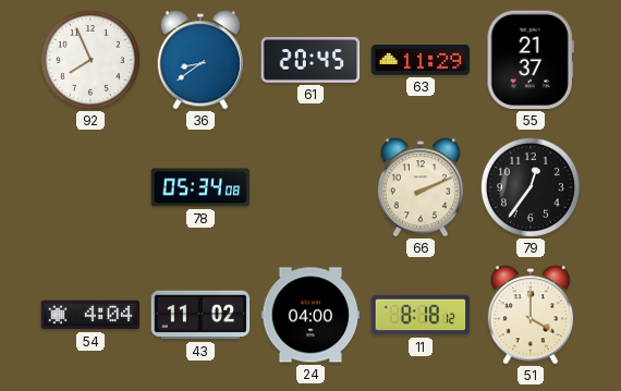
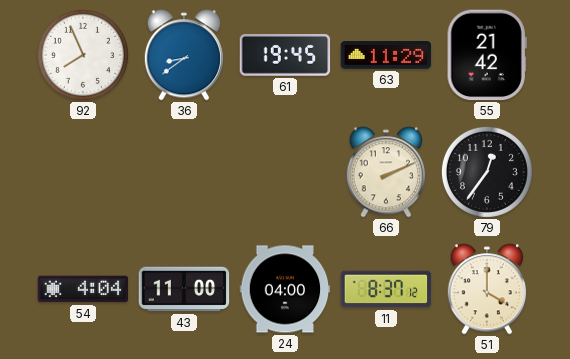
61: 20:45 -> 19:45
55: 21:37 -> 21:42
78: 05:34 -> none
43: 11:02 -> 11:00
11: 8:18 -> 8:37
